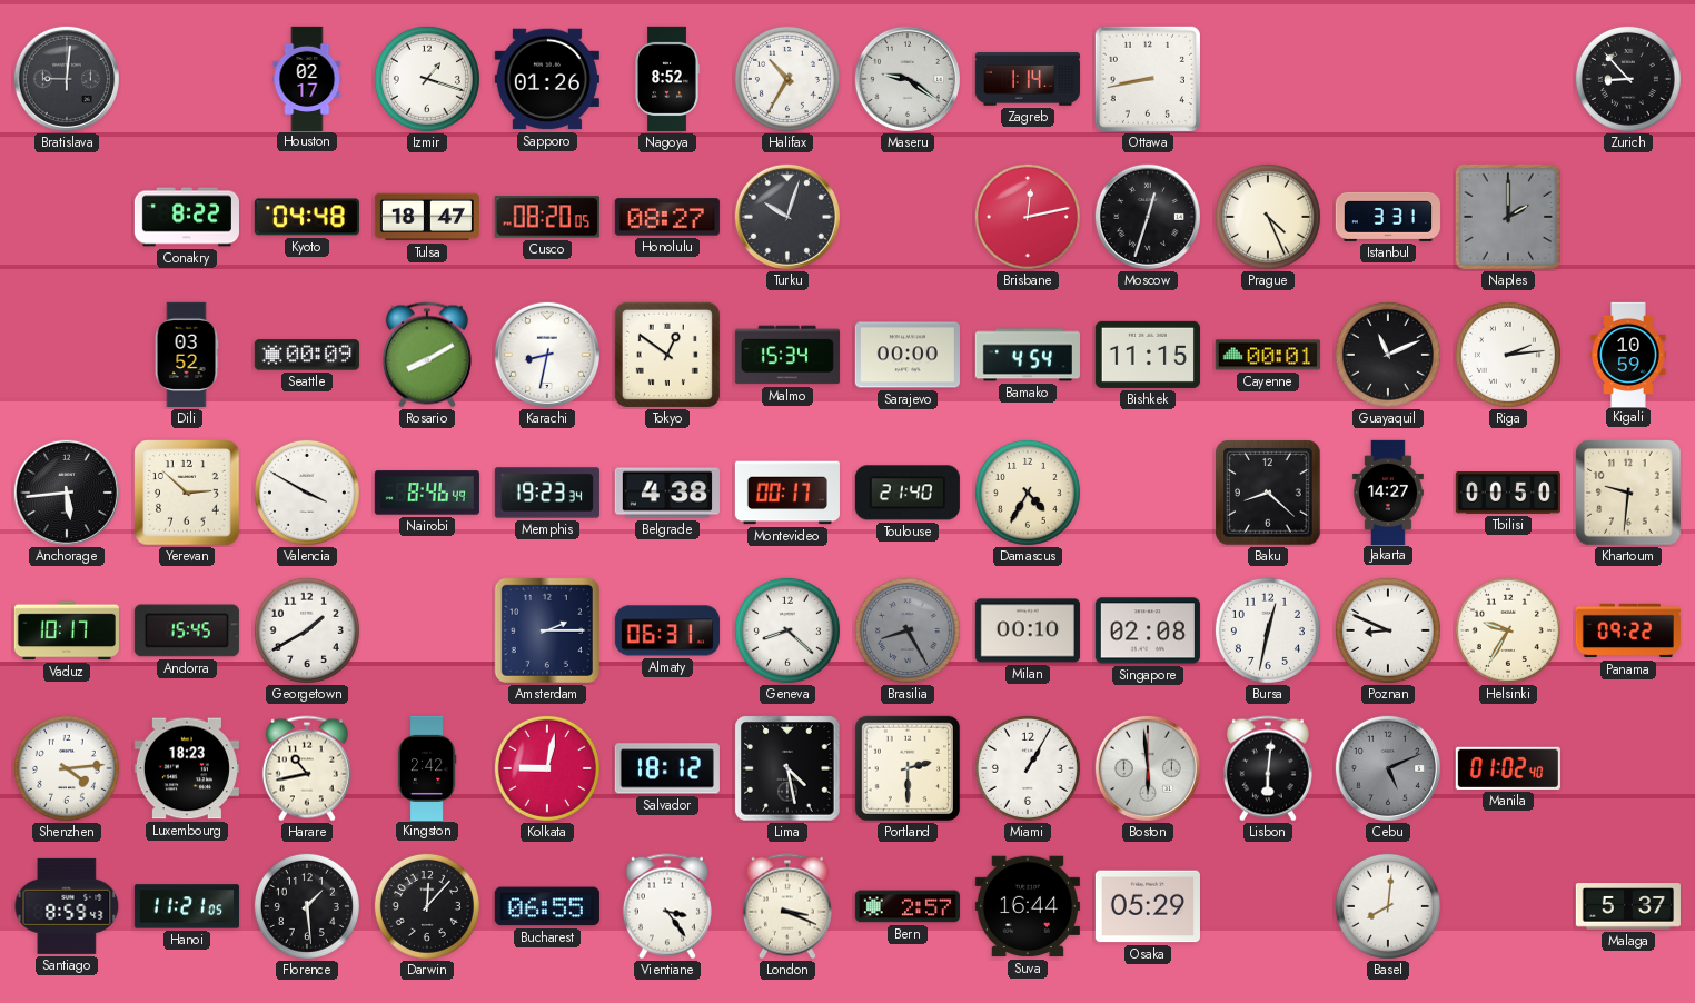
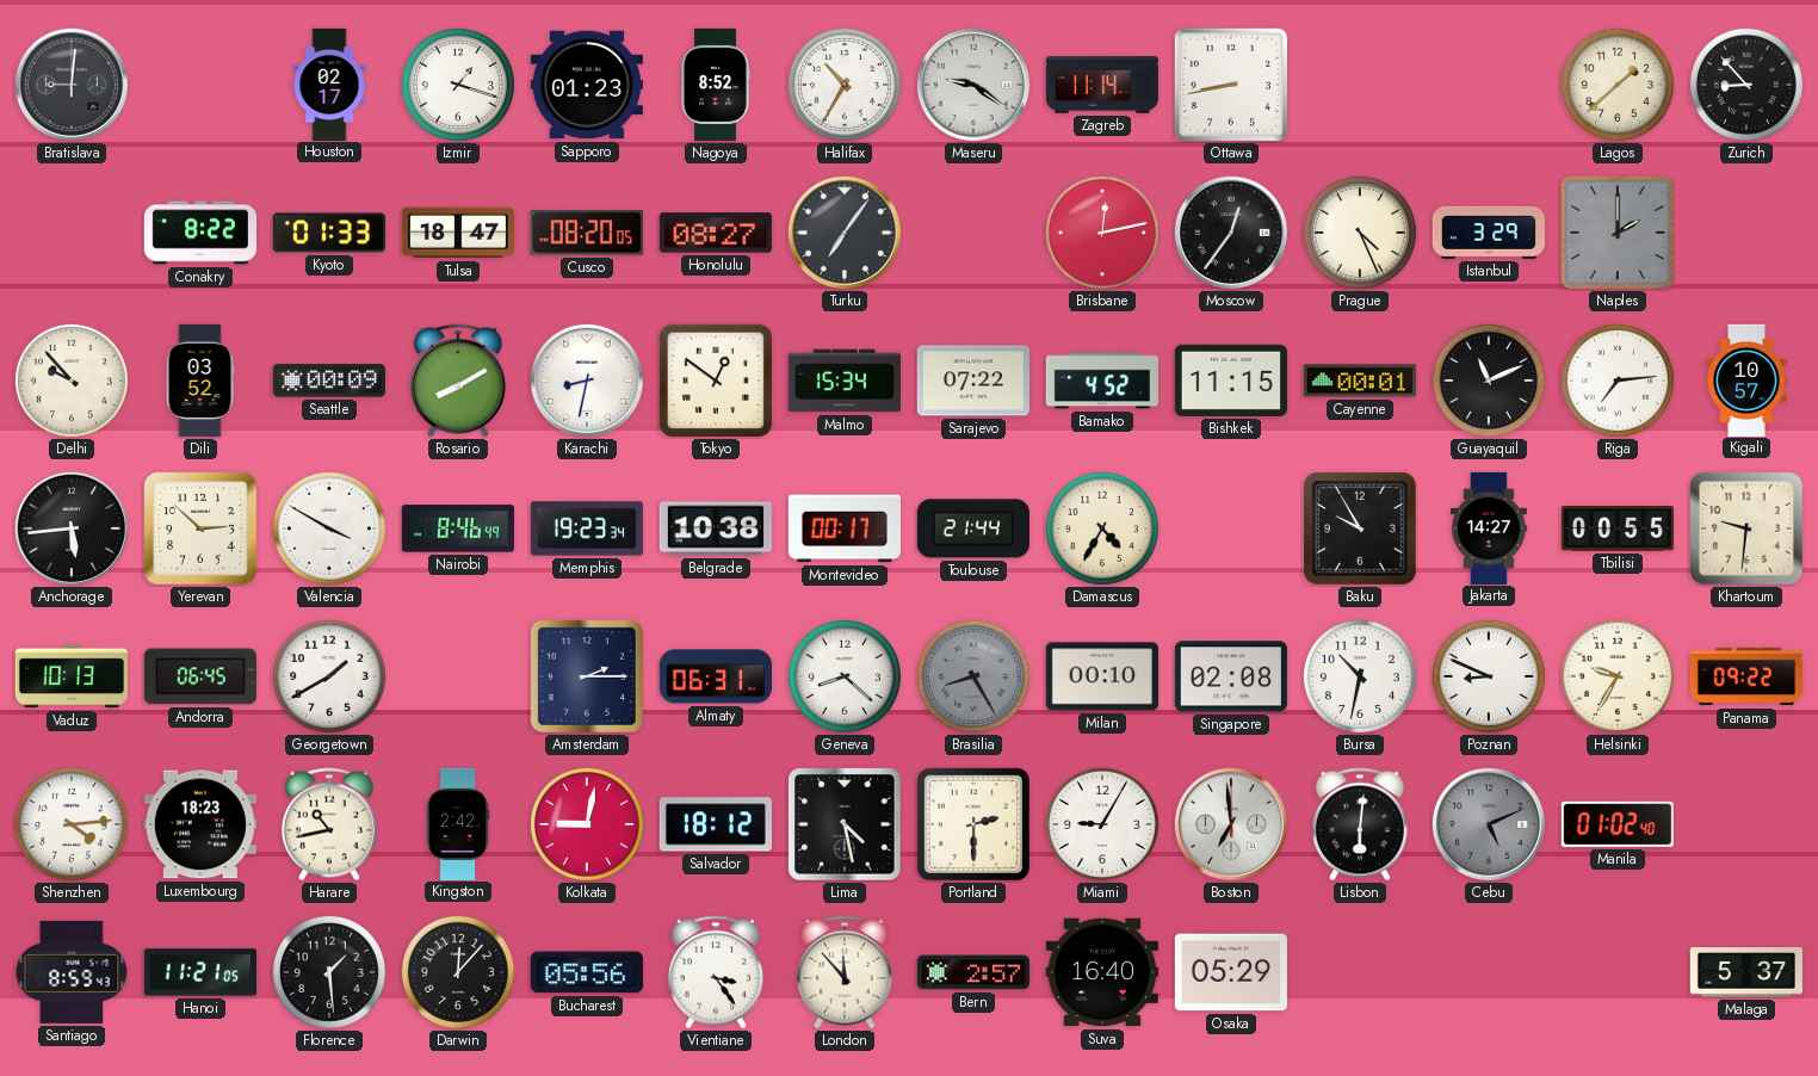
Sapporo: 01:26 -> 01:23
Zagreb: 1:14 -> 11:14
Lagos: none -> 1:38
Kyoto: 04:48 -> 01:33
Turku: 10:03 -> 7:06
Moscow: 12:33 -> 12:36
Istanbul: 3:31 -> 3:29
Delhi: none -> 9:53
Sarajevo: 00:00 -> 07:22
Bamako: 4:54 -> 4:52
Riga: 2:14 -> 7:14
Kigali: 10:59 -> 10:57
Belgrade: 4:38 -> 10:38
Toulouse: 21:40 -> 21:44
Baku: 8:22 -> 9:55
Tbilisi: 00:50 -> 00:55
Vaduz: 10:17 -> 10:13
Andorra: 15:45 -> 06:45
Bursa: 12:32 -> 10:32
Miami: 1:05 -> 9:05
Boston: 5:59 -> 6:59
Bucharest: 06:55 -> 05:56
London: 3:19 -> 11:53
Suva: 16:44 -> 16:40
Basel: 8:01 -> none
